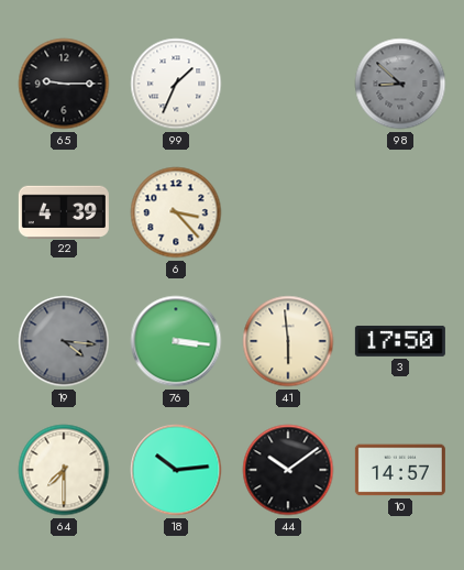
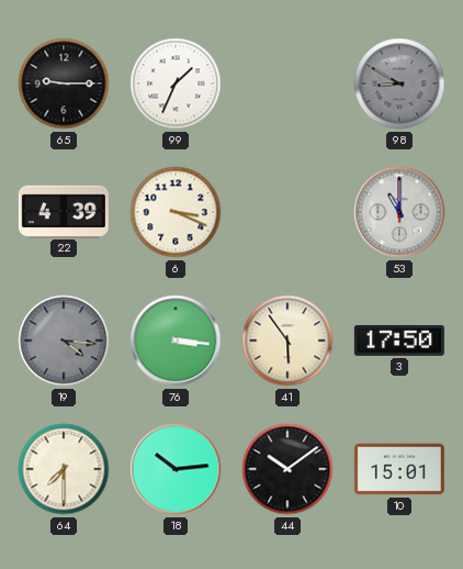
98: 8:52 -> 8:50
6: 3:23 -> 3:19
53: none -> 11:00
41: 5:59 -> 5:54
10: 14:57 -> 15:01
